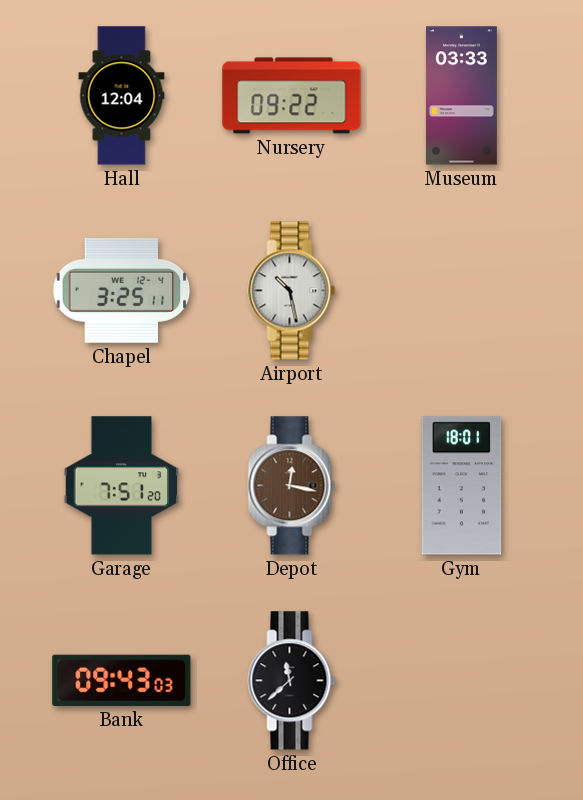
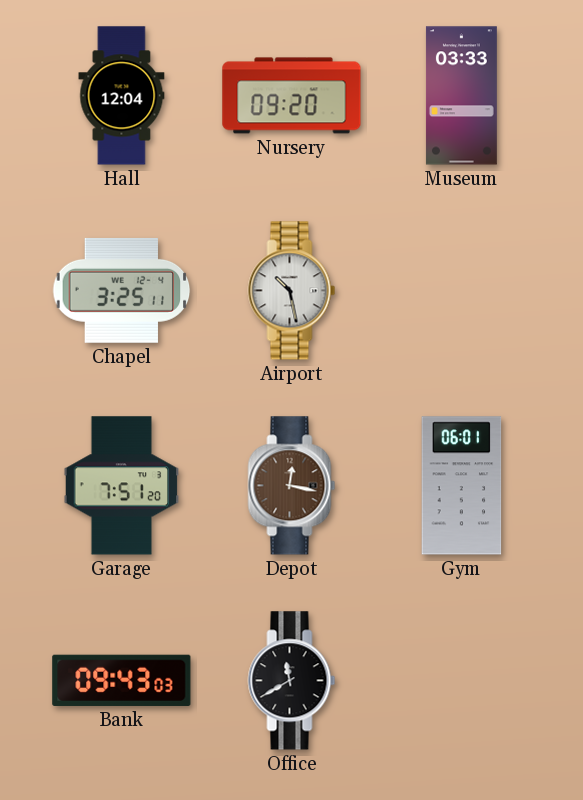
Nursery: 09:22 -> 09:20
Gym: 18:01 -> 06:01
Office: 11:38 -> 11:40
